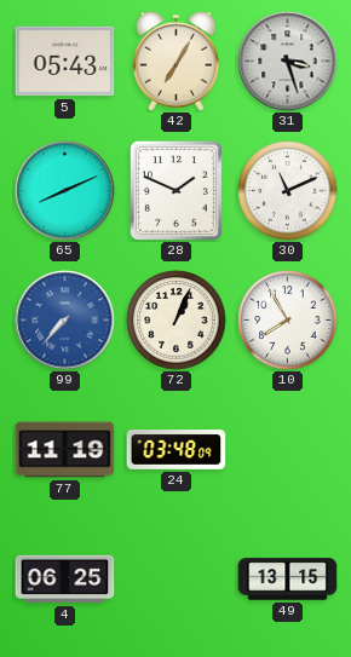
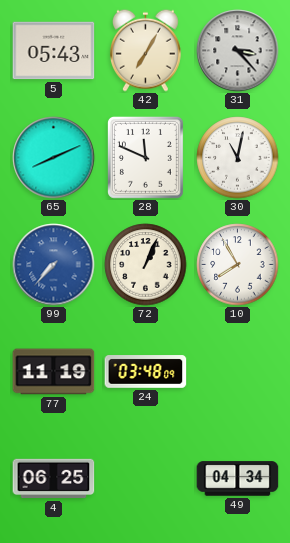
31: 3:27 -> 3:23
28: 1:49 -> 11:49
30: 11:11 -> 11:02
49: 13:15 -> 04:34
